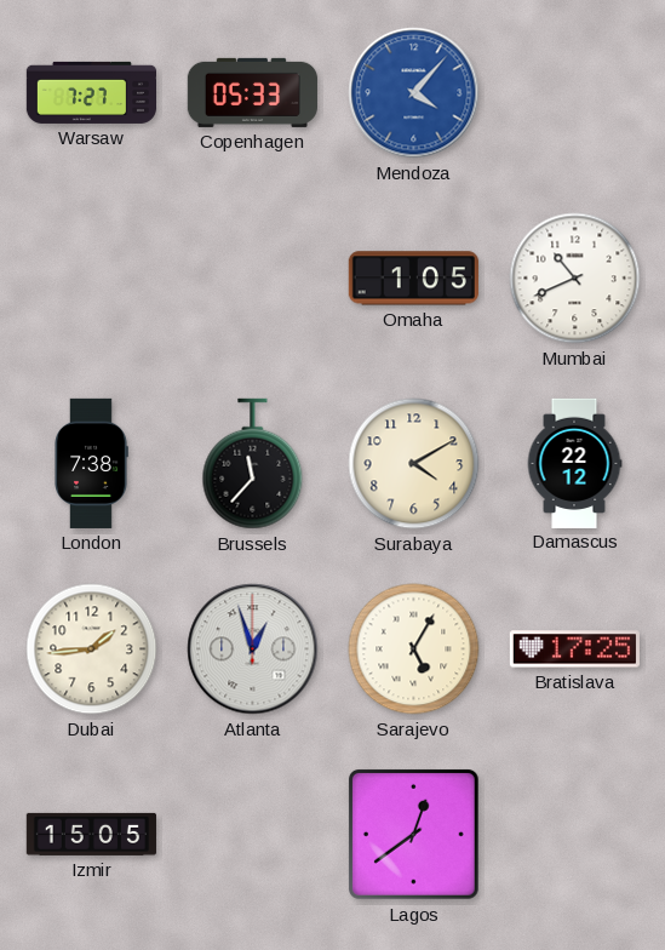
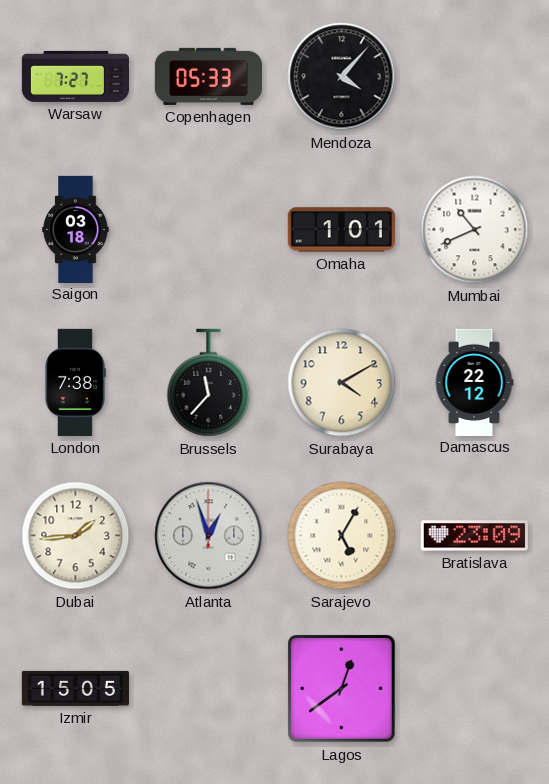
Mendoza dial: blue -> black
Saigon: none -> 03:18
Omaha: 1:05 -> 1:01
Bratislava: 17:25 -> 23:09
